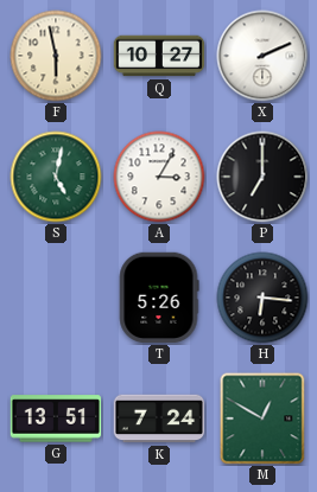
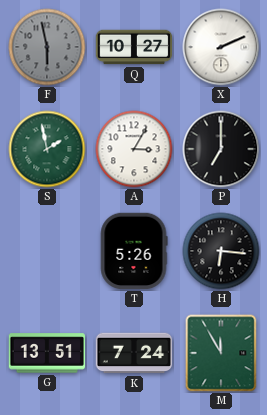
F dial: cream -> grey
S: 5:02 -> 1:58
M: 12:50 -> 11:55
